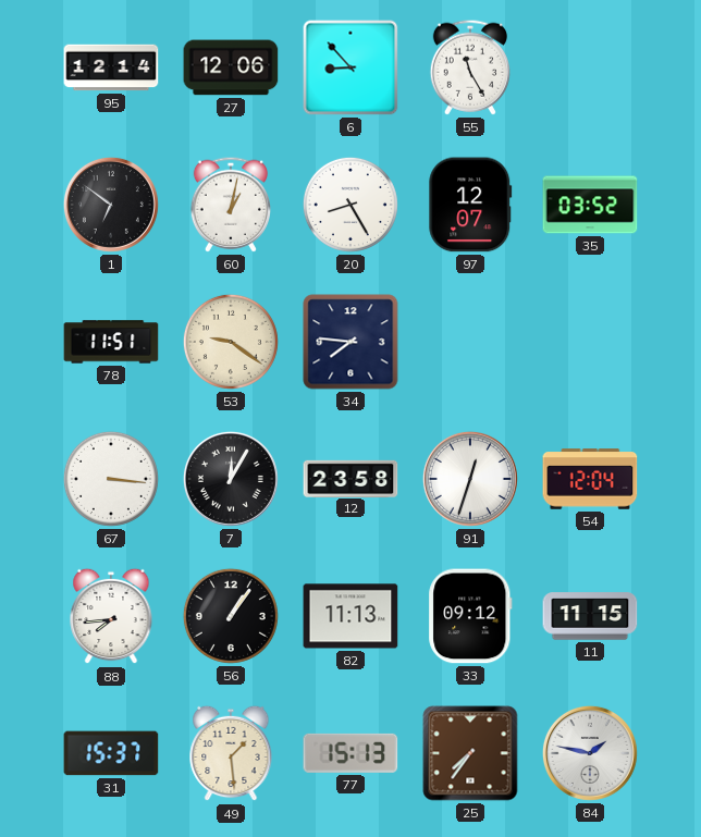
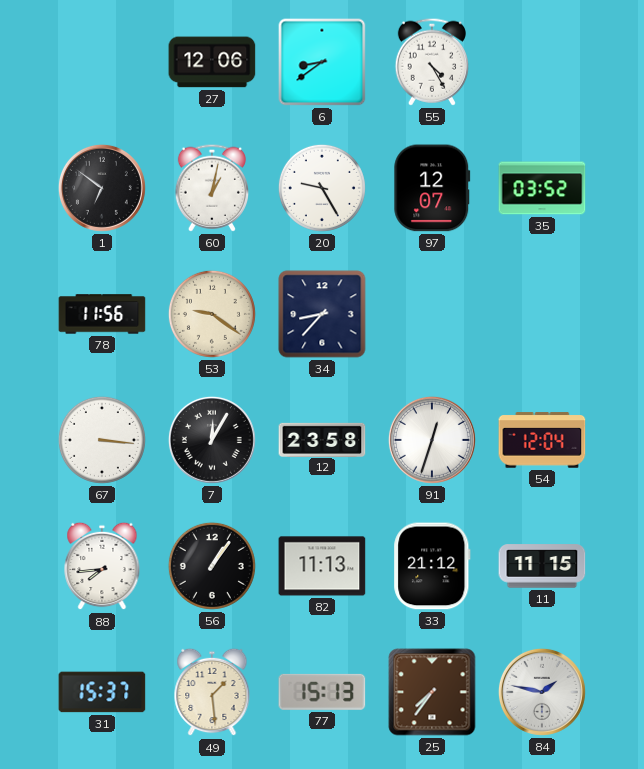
95: 12:14 -> none
6: 8:53 -> 8:39
55: 11:25 -> 4:25
20: 8:25 -> 9:25
78: 11:51 -> 11:56
34: 7:46 -> 8:37
33: 09:12 -> 21:12
